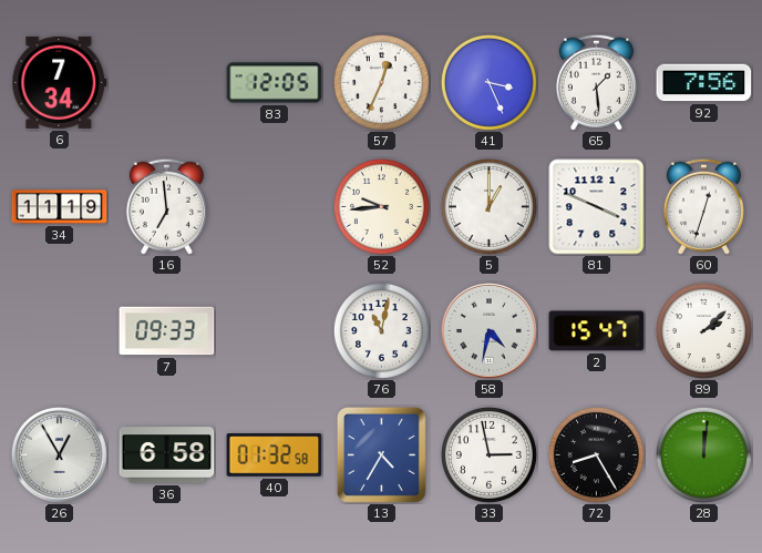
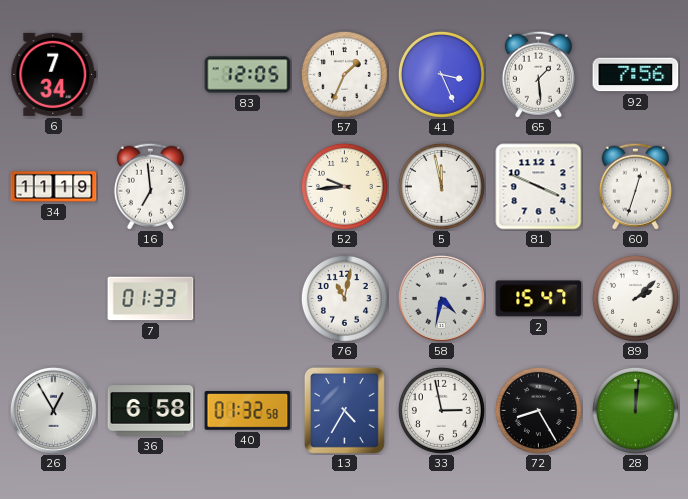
57: 12:34 -> 1:34
5: 1:00 -> 11:58
7: 09:33 -> 01:33
